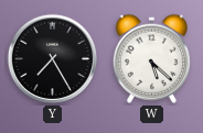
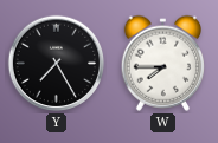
W: 5:22 -> 7:45
